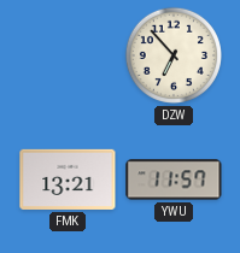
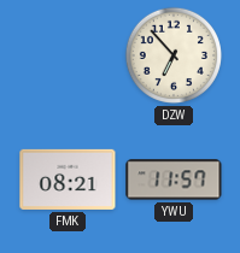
FMK: 13:21 -> 08:21
